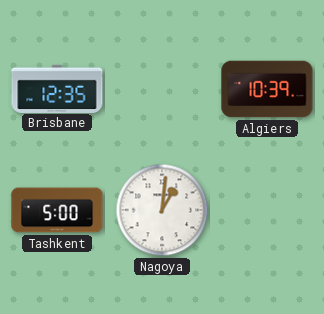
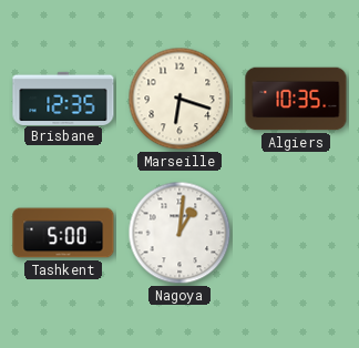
Marseille: none -> 6:18
Algiers: 10:39 -> 10:35
